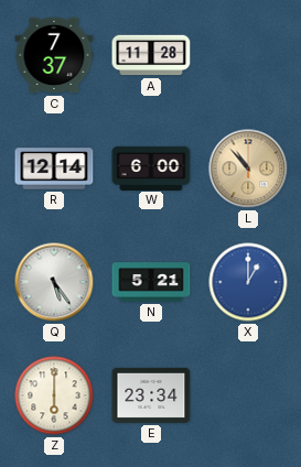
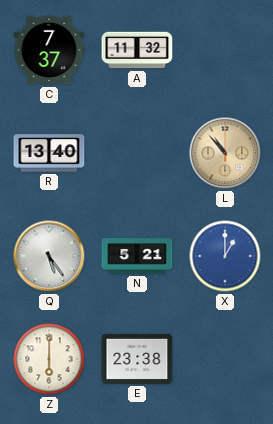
A: 11:28 -> 11:32
R: 12:14 -> 13:40
W: 6:00 -> none
E: 23:34 -> 23:38
